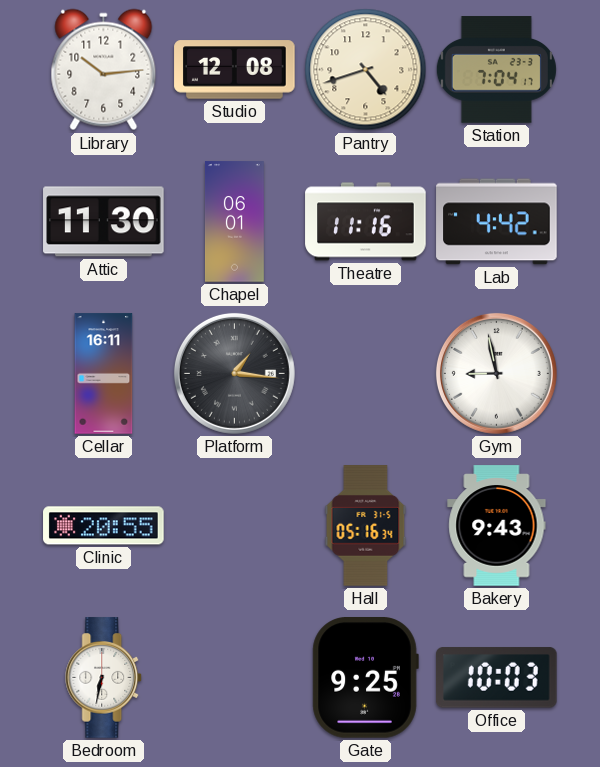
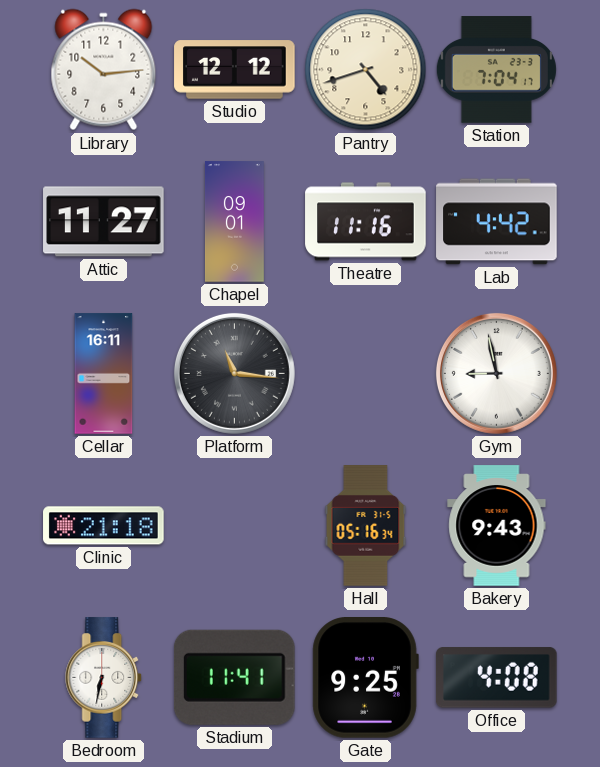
Studio: 12:08 -> 12:12
Attic: 11:30 -> 11:27
Chapel: 06:01 -> 09:01
Platform: 1:16 -> 11:16
Clinic: 20:55 -> 21:18
Stadium: none -> 11:41
Office: 10:03 -> 4:08
